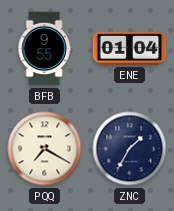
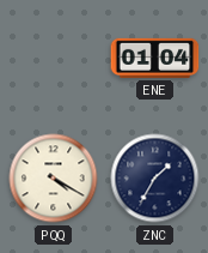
BFB: 9:55 -> none
PQQ: 7:20 -> 4:20
